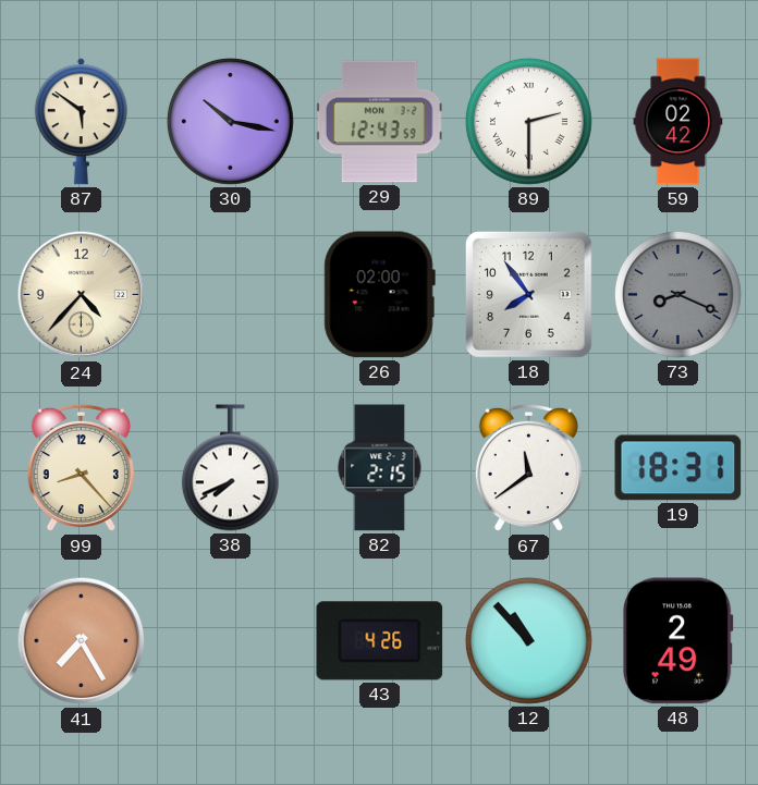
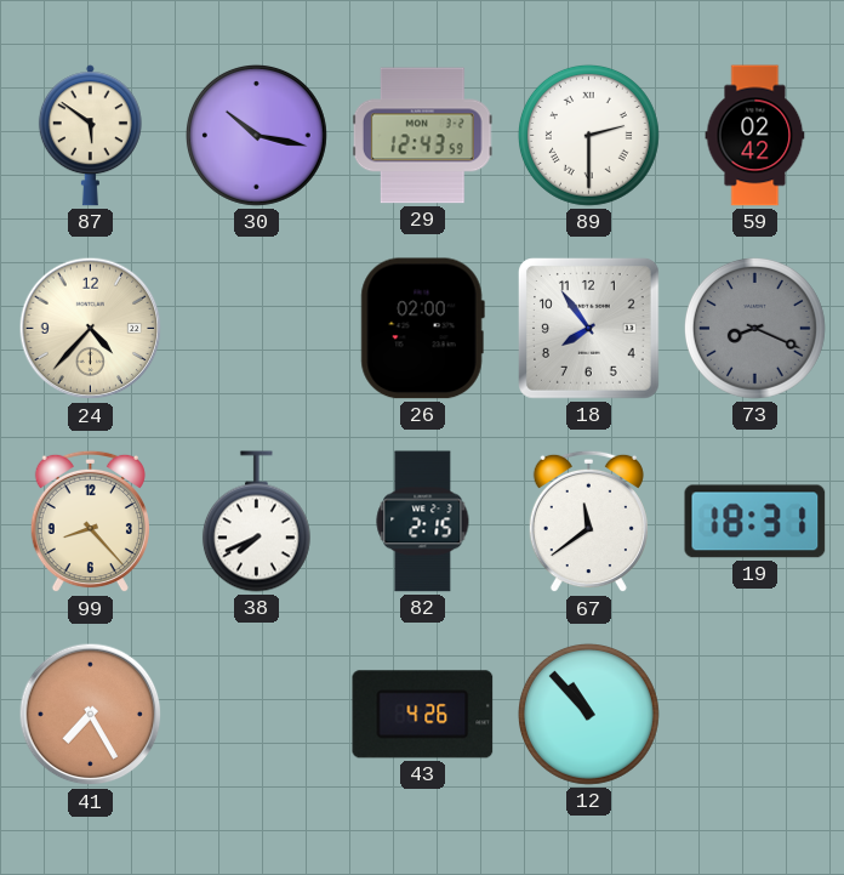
48: 2:49 -> none
